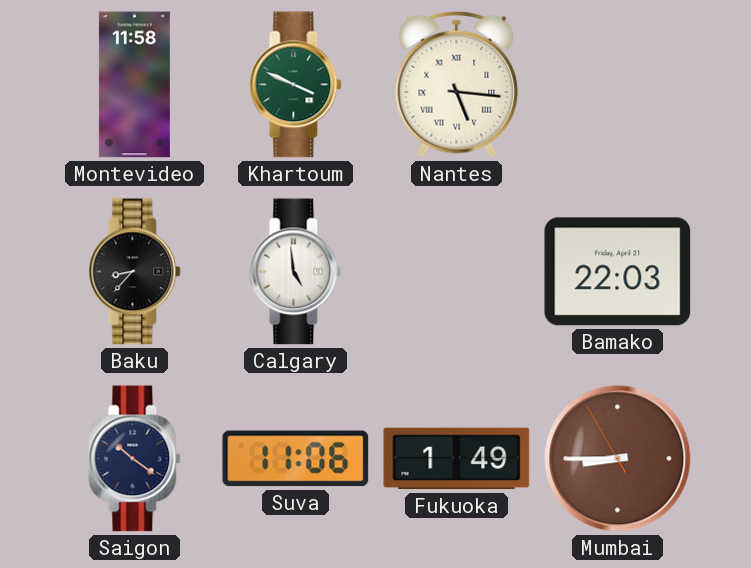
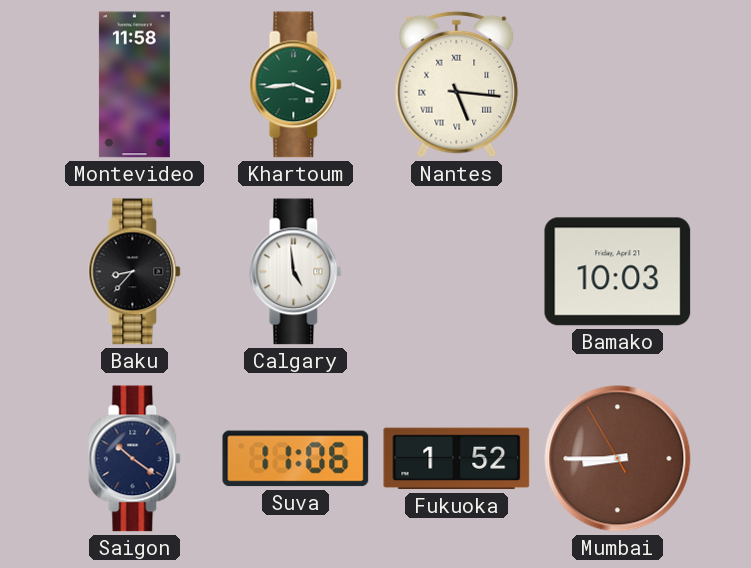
Khartoum: 3:49 -> 3:44
Bamako: 22:03 -> 10:03
Fukuoka: 1:49 -> 1:52
